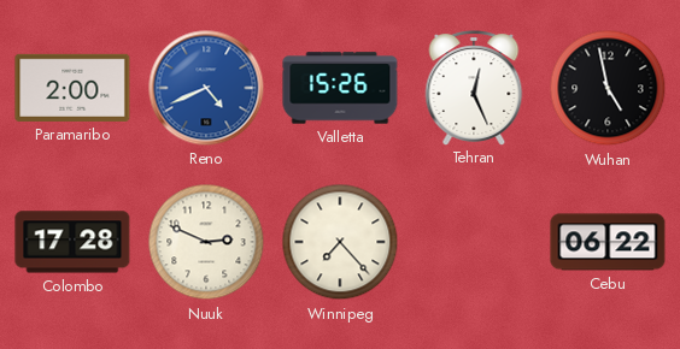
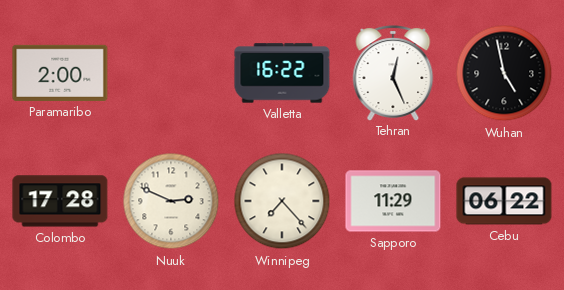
Reno: 4:41 -> none
Valletta: 15:26 -> 16:22
Sapporo: none -> 11:29
